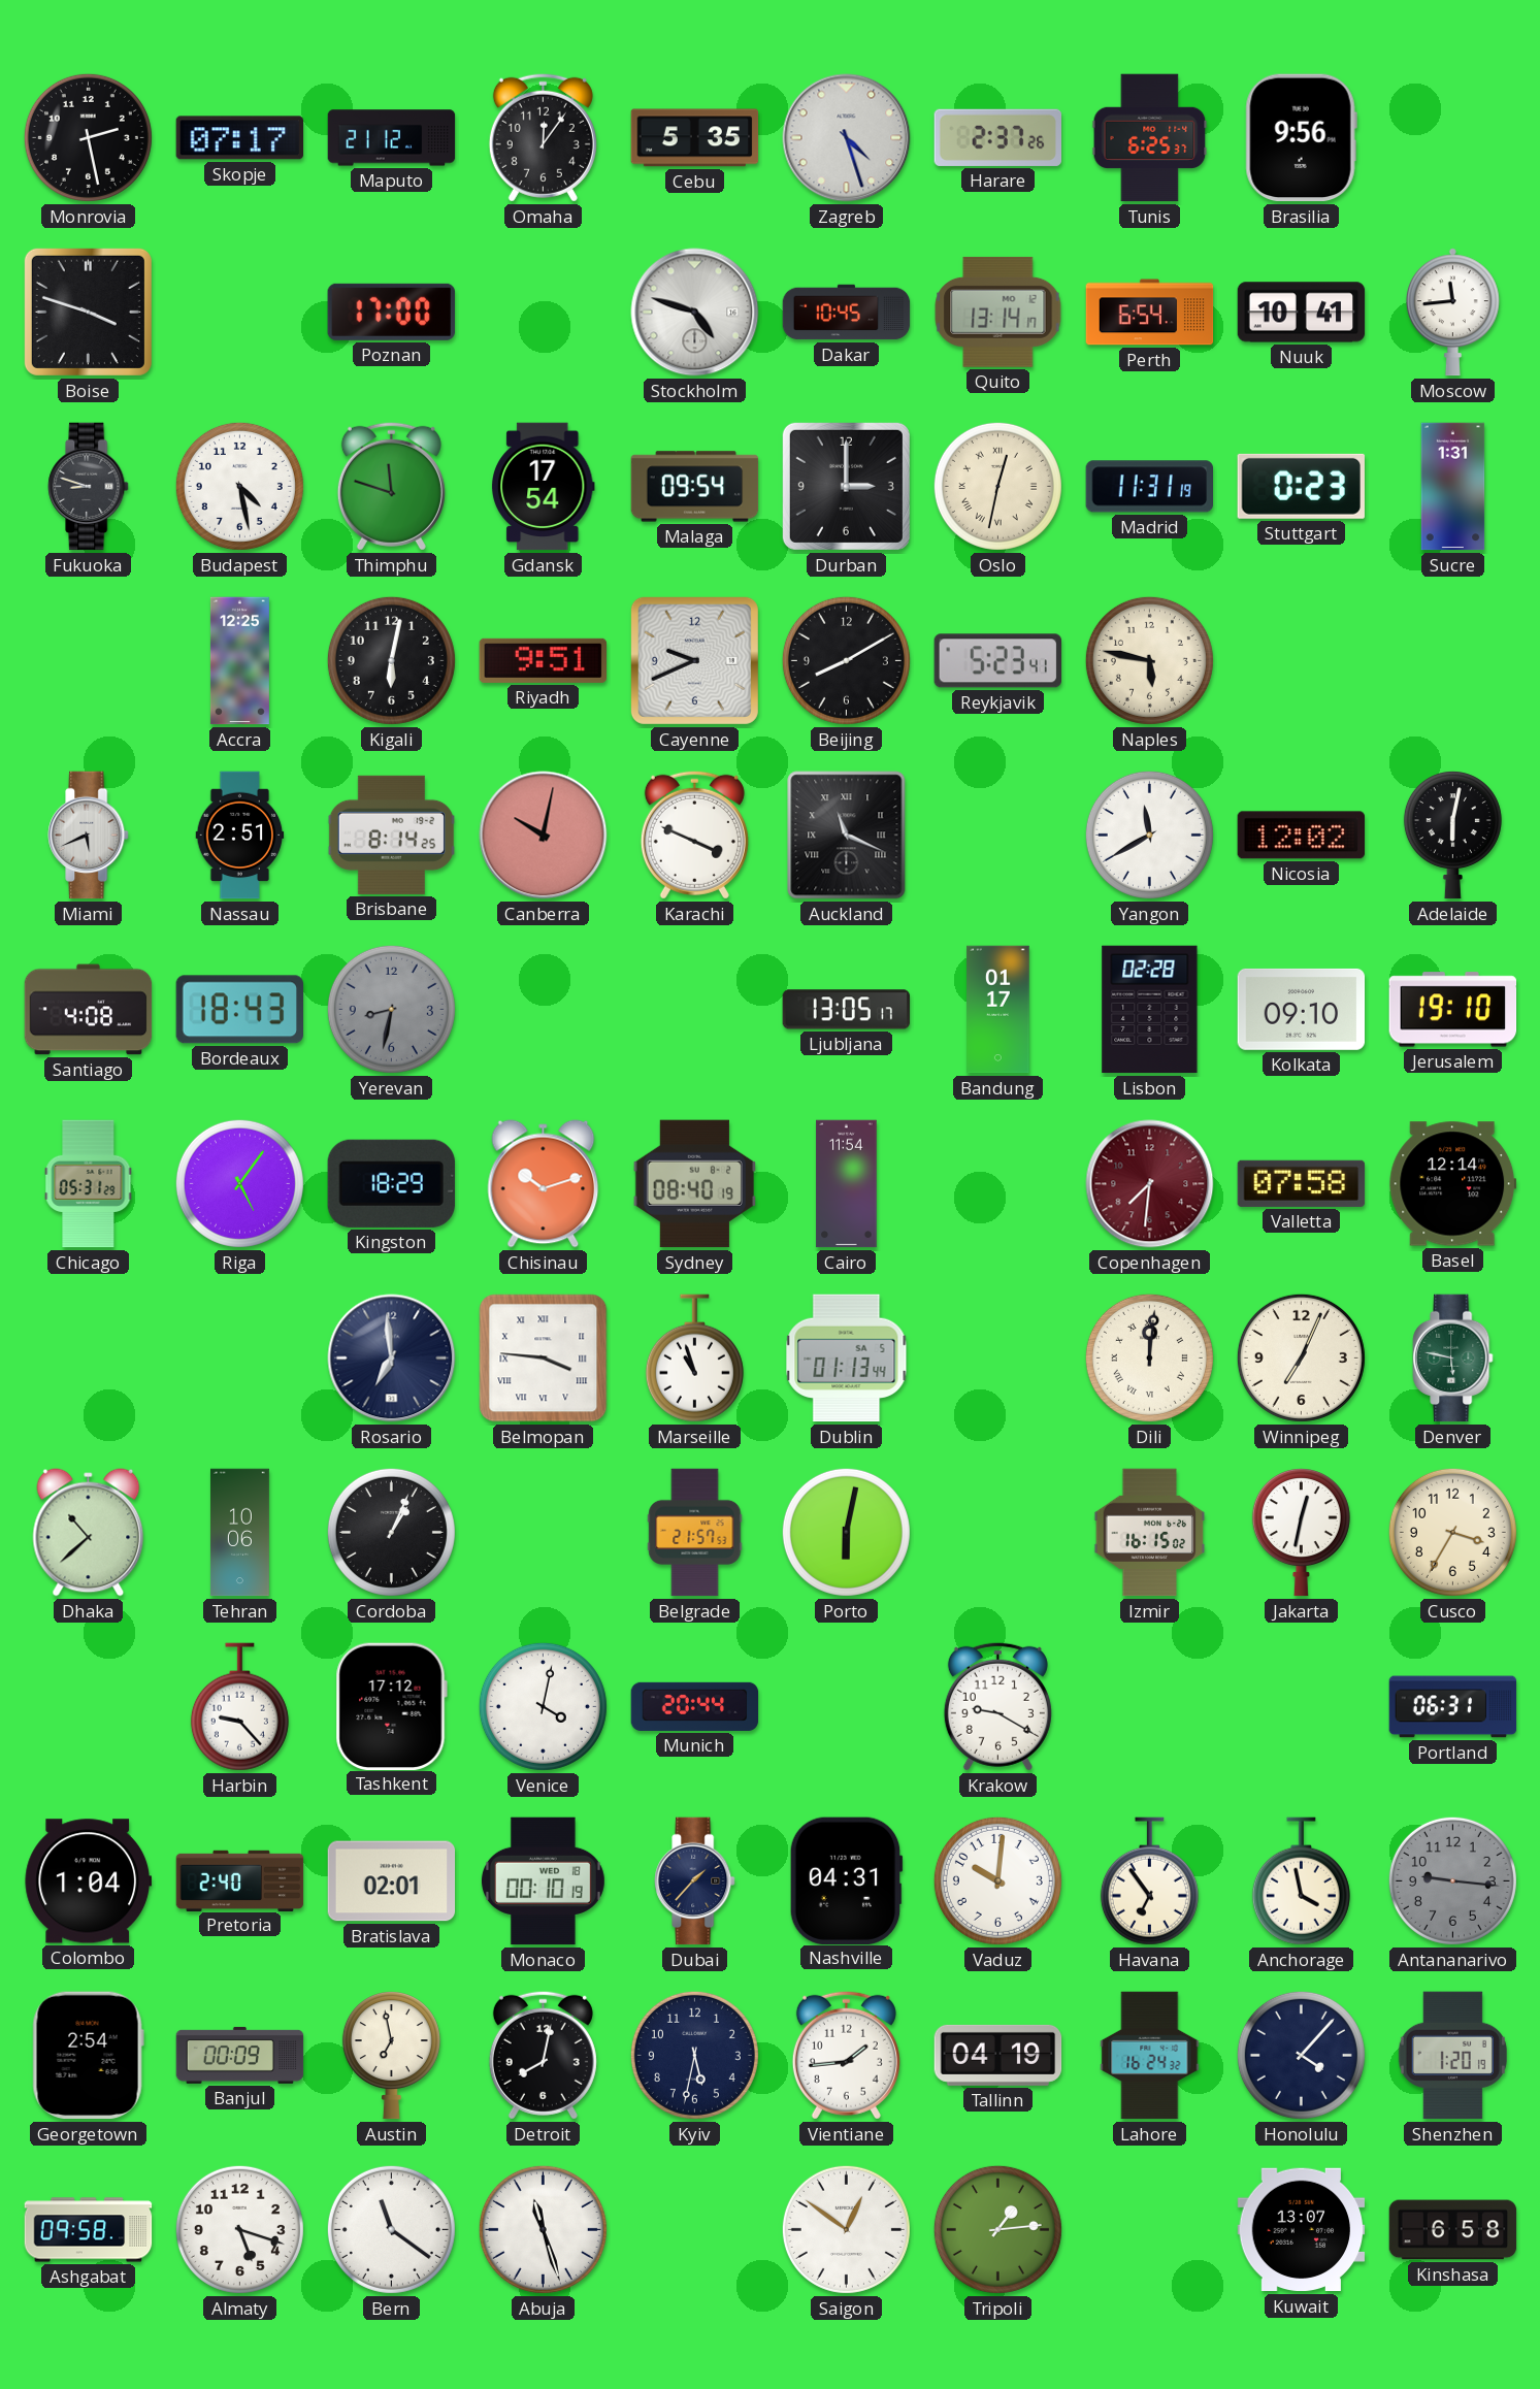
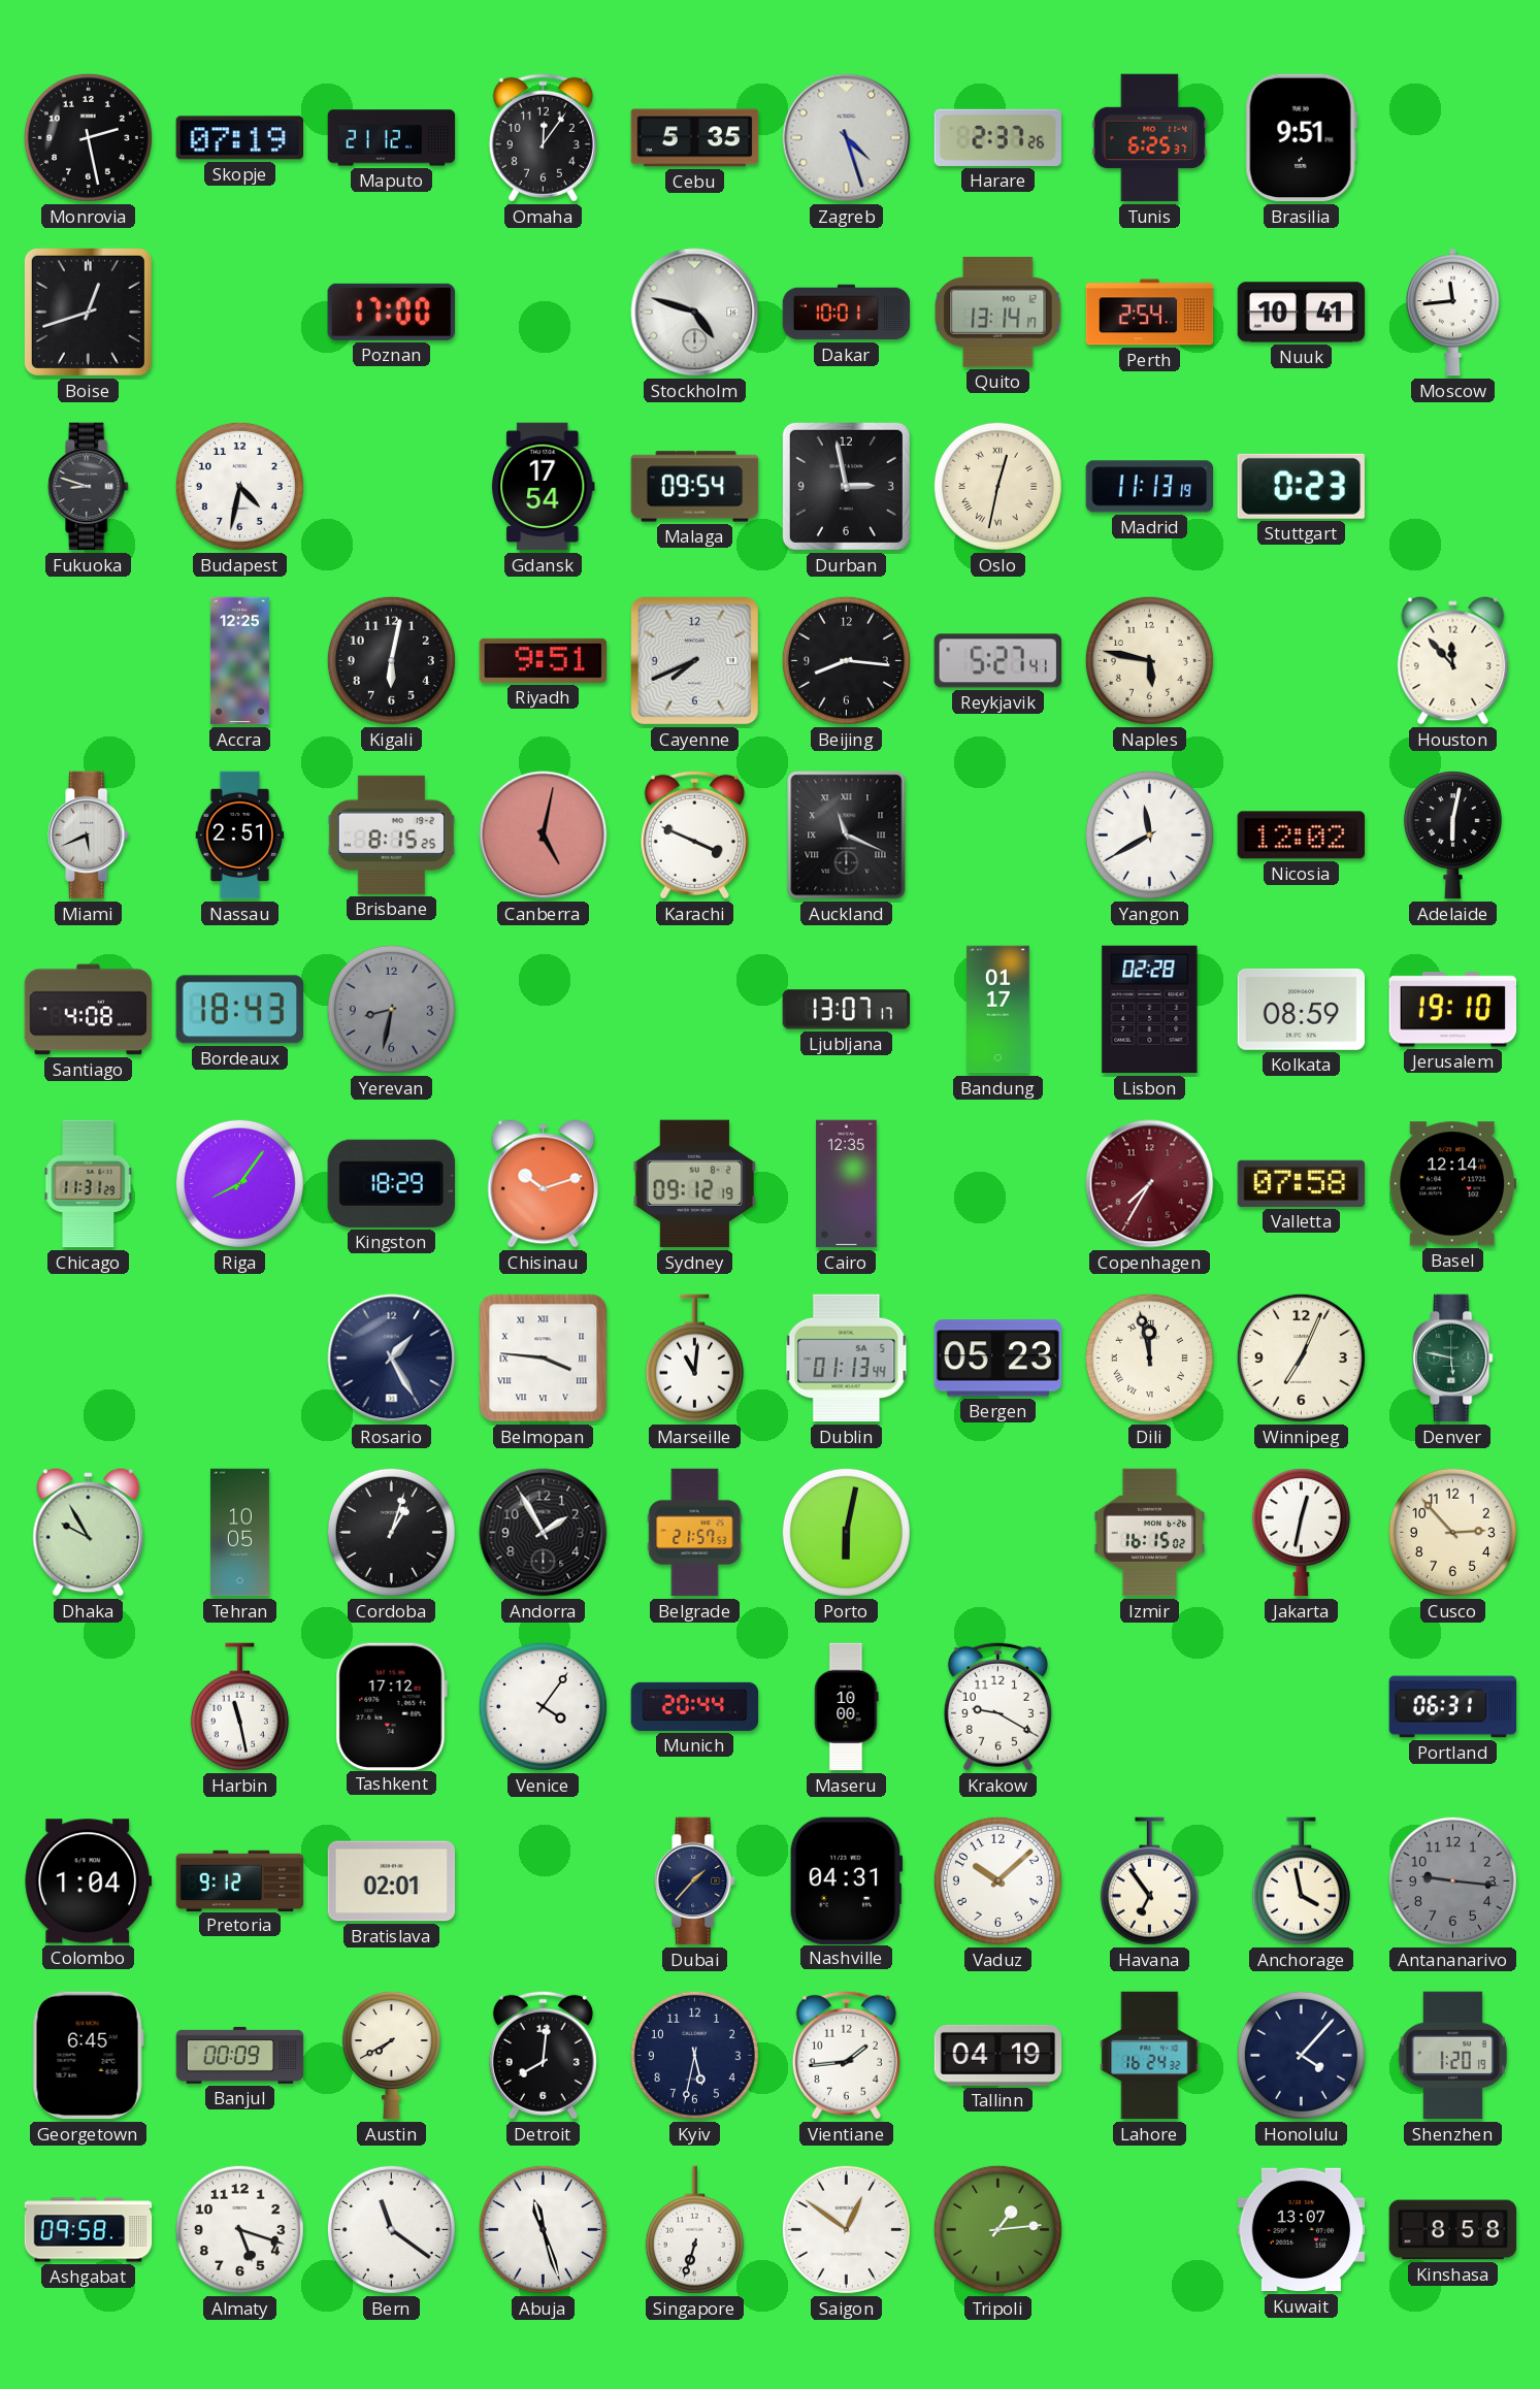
Skopje: 07:17 -> 07:19
Brasilia: 9:56 -> 9:51
Boise: 3:48 -> 12:42
Dakar: 10:45 -> 10:01
Perth: 6:54 -> 2:54
Budapest: 4:28 -> 4:32
Thimphu: 11:48 -> none
Durban: 3:00 -> 2:58
Madrid: 11:31 -> 11:13
Sucre: 1:31 -> none
Cayenne: 9:41 -> 7:41
Beijing: 8:10 -> 8:16
Reykjavik: 5:23 -> 5:27
Houston: none -> 11:53
Brisbane: 8:14 -> 8:15
Canberra: 10:02 -> 5:02
Ljubljana: 13:05 -> 13:07
Kolkata: 09:10 -> 08:59
Chicago: 05:31 -> 11:31
Riga: 5:06 -> 8:06
Sydney: 08:40 -> 09:12
Cairo: 11:54 -> 12:35
Copenhagen: 7:31 -> 7:35
Rosario: 6:59 -> 1:25
Marseille: 10:57 -> 11:01
Bergen: none -> 05:23
Dili: 12:01 -> 11:58
Dhaka: 10:38 -> 9:55
Tehran: 10:06 -> 10:05
Cordoba: 1:04 -> 1:03
Andorra: none -> 1:55
Cusco: 3:35 -> 2:53
Harbin: 9:23 -> 11:28
Venice: 4:02 -> 4:06
Maseru: none -> 10:00
Pretoria: 2:40 -> 9:12
Monaco: 00:10 -> none
Vaduz: 10:01 -> 10:08
Georgetown: 2:54 -> 6:45
Austin: 6:58 -> 7:40
Detroit: 8:02 -> 8:01
Singapore: none -> 6:33
Kinshasa: 6:58 -> 8:58
